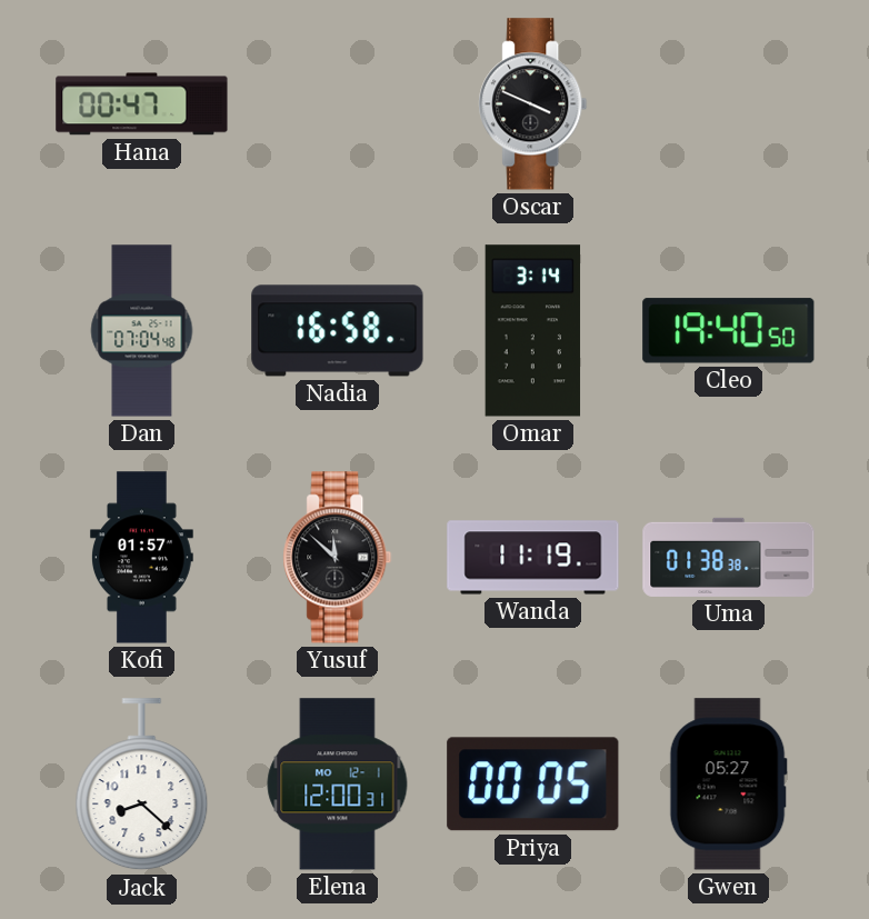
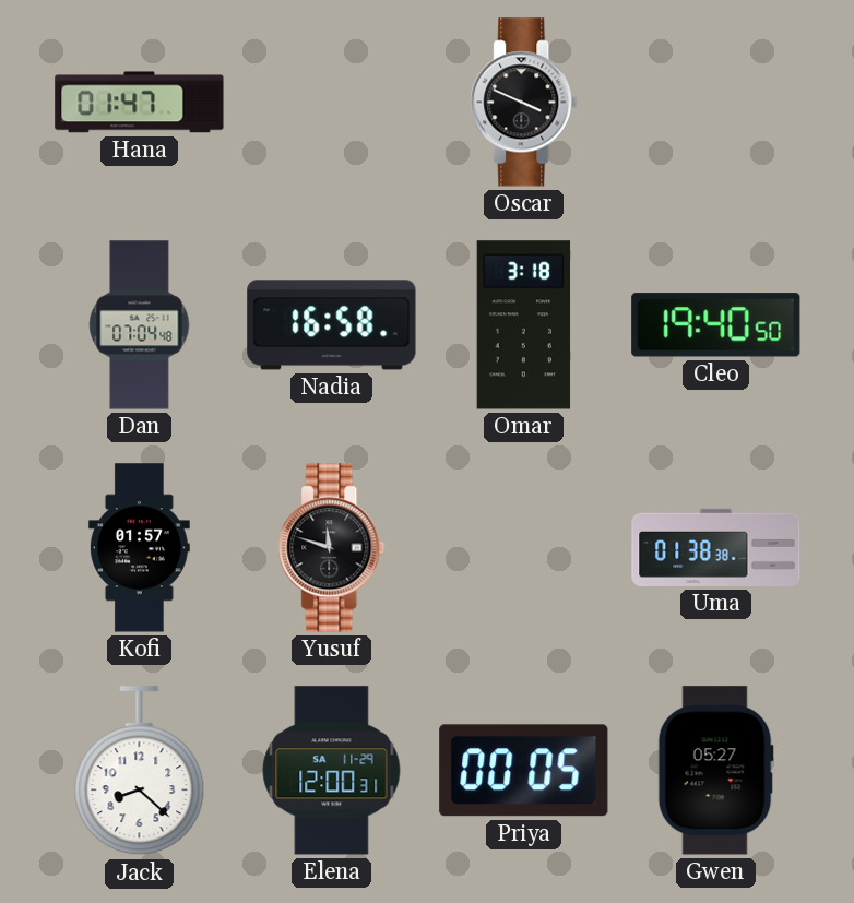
Hana: 00:47 -> 01:47
Omar: 3:14 -> 3:18
Yusuf: 11:52 -> 11:48
Wanda: 11:19 -> none
Elena date: MO 12-1 -> SA 11-29
